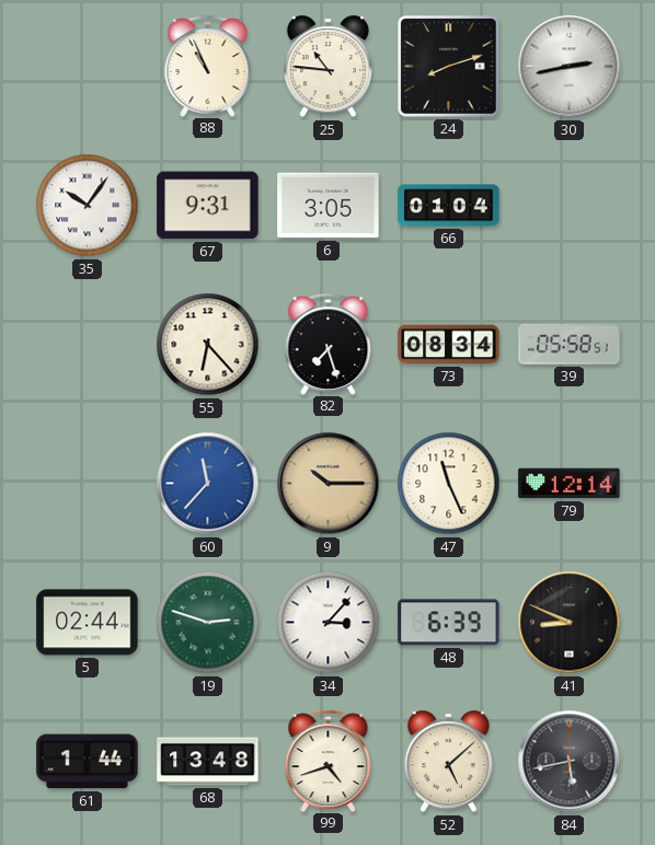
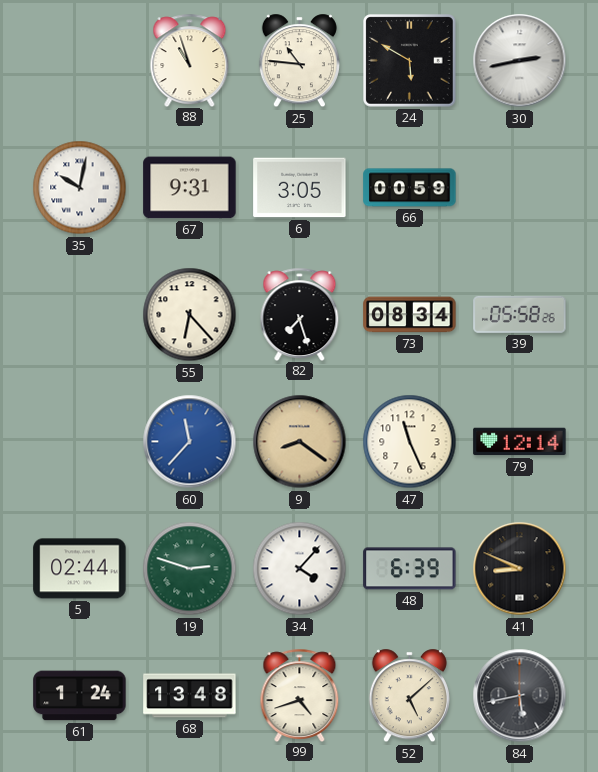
88: 10:56 -> 10:57
24: 8:12 -> 5:50
35: 10:06 -> 10:02
66: 01:04 -> 00:59
39: 05:58:51 -> 05:58:26
9: 10:15 -> 8:21
34: 3:07 -> 4:07
61: 1:44 -> 1:24
